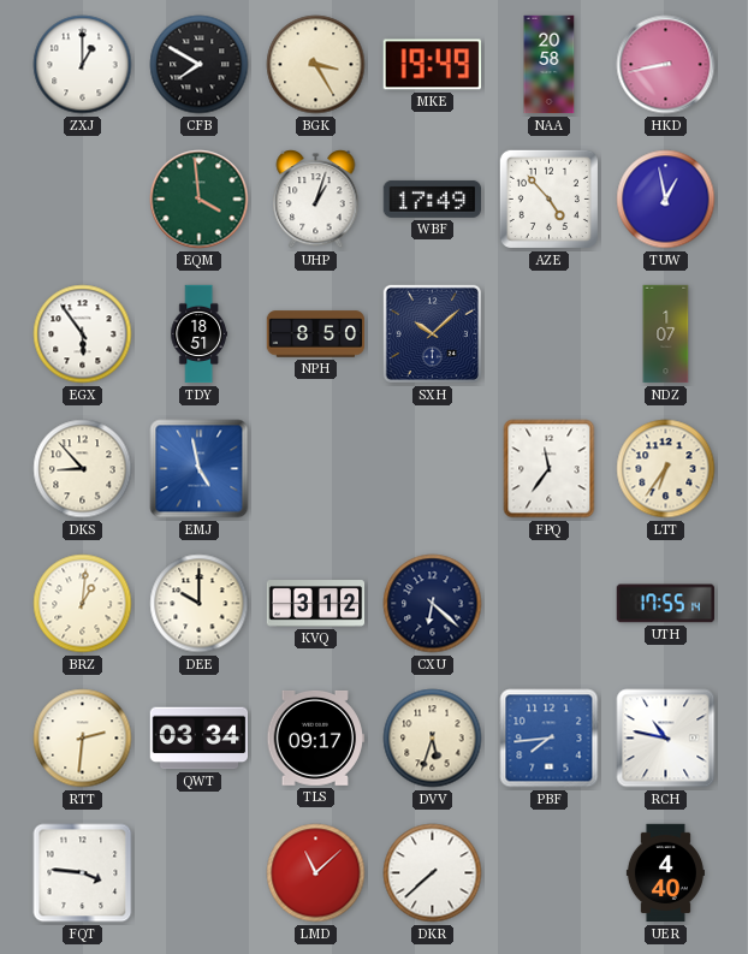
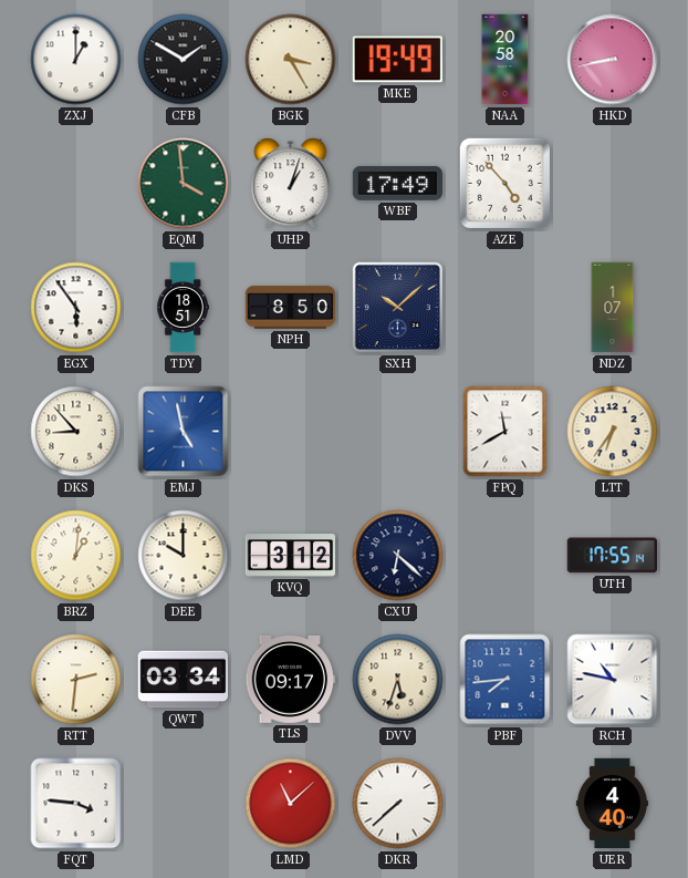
CFB: 7:50 -> 1:50
TUW: 12:58 -> none
FPQ: 11:36 -> 11:40
